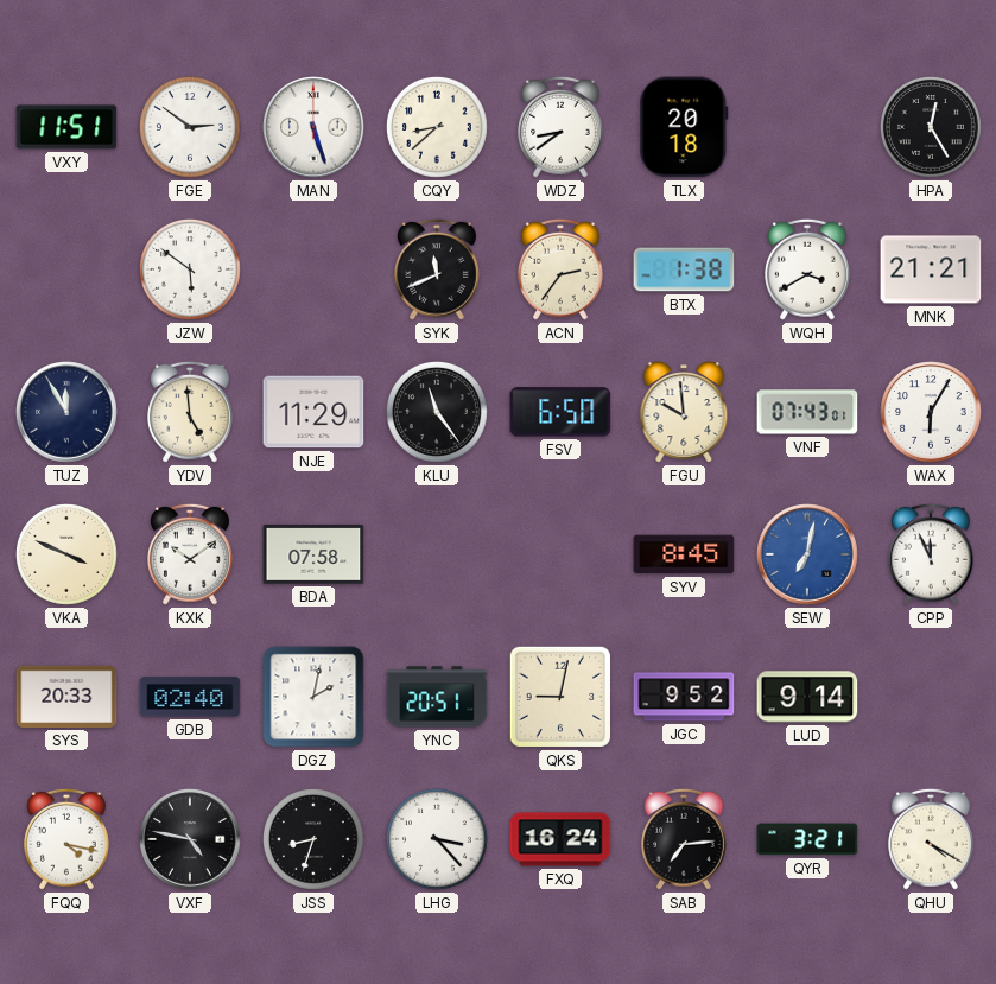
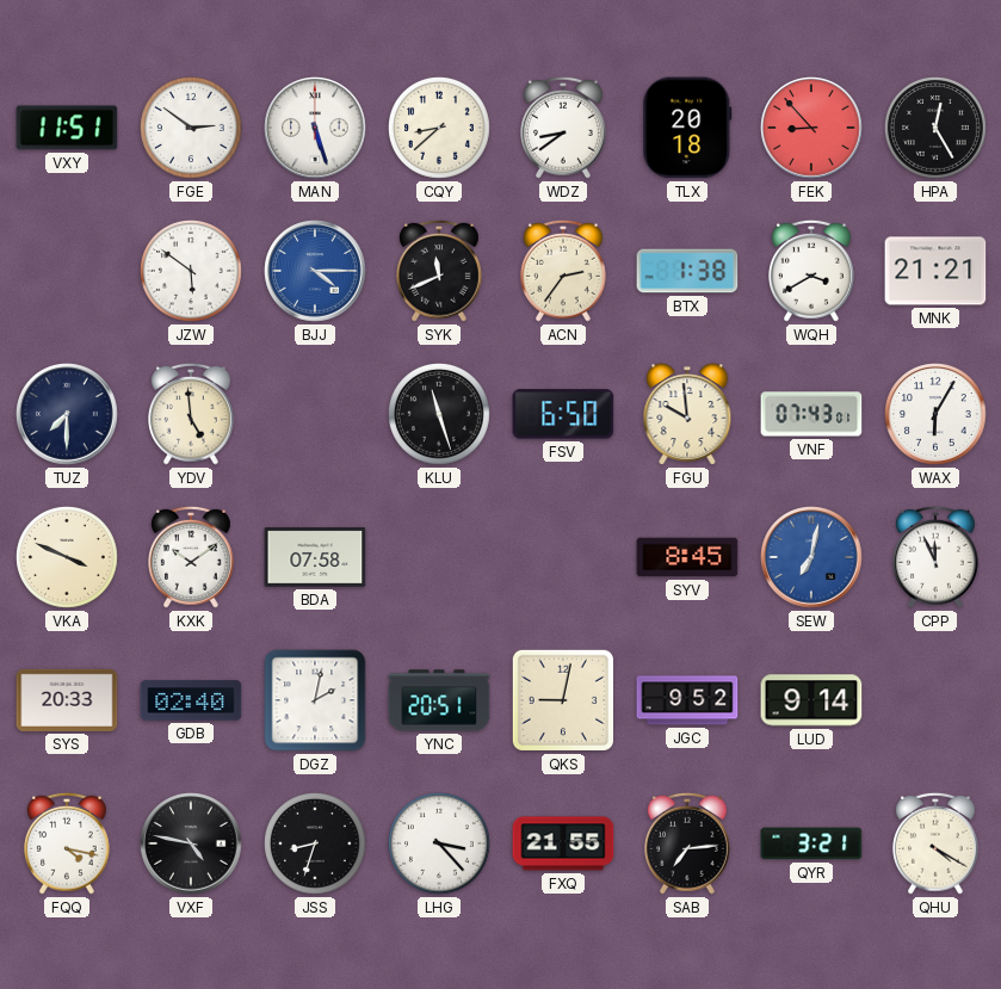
FEK: none -> 8:53
BJJ: none -> 4:15
TUZ: 11:55 -> 7:30
NJE: 11:29 -> none
KLU: 11:24 -> 11:27
FXQ: 16:24 -> 21:55
